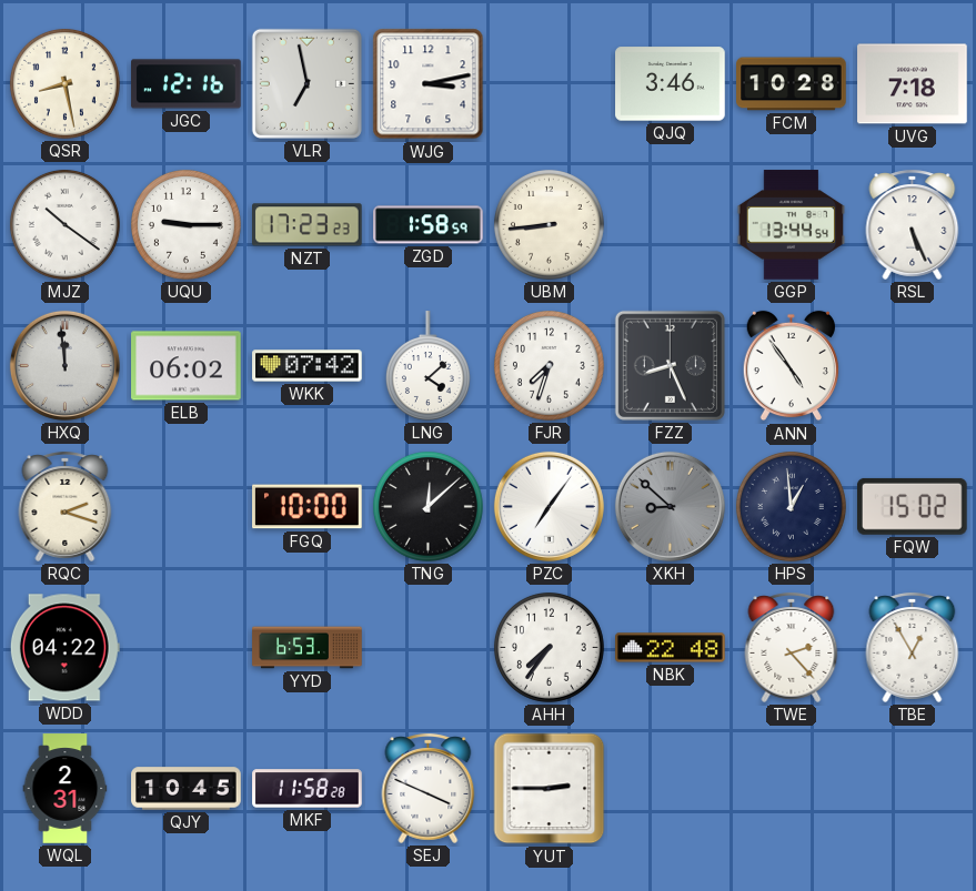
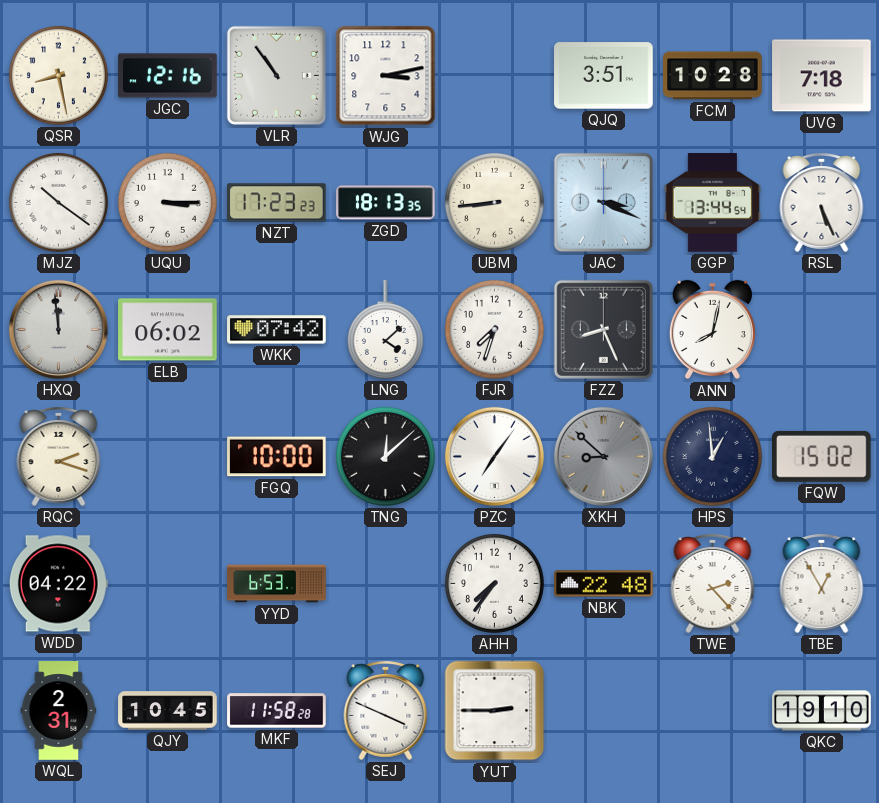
VLR: 6:58 -> 10:54
QJQ: 3:46 -> 3:51
UQU: 9:15 -> 3:15
ZGD: 1:58 -> 18:13
JAC: none -> 3:19
ANN: 4:54 -> 8:02
QKC: none -> 19:10
